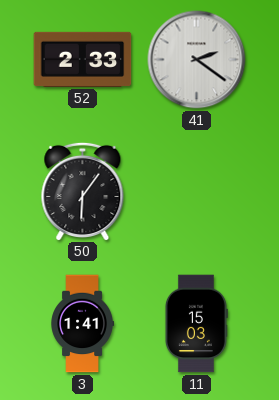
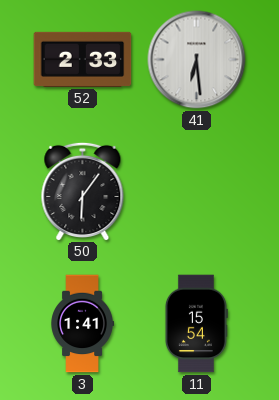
41: 2:21 -> 6:29
11: 15:03 -> 15:54
